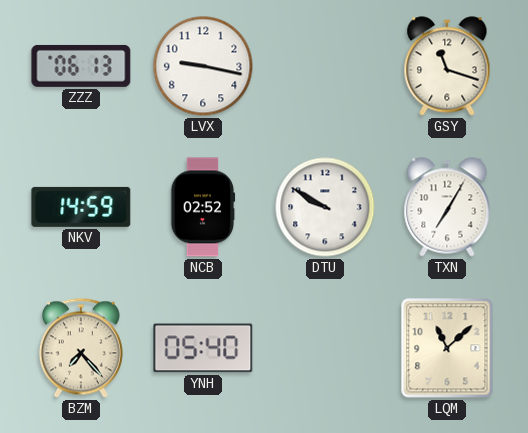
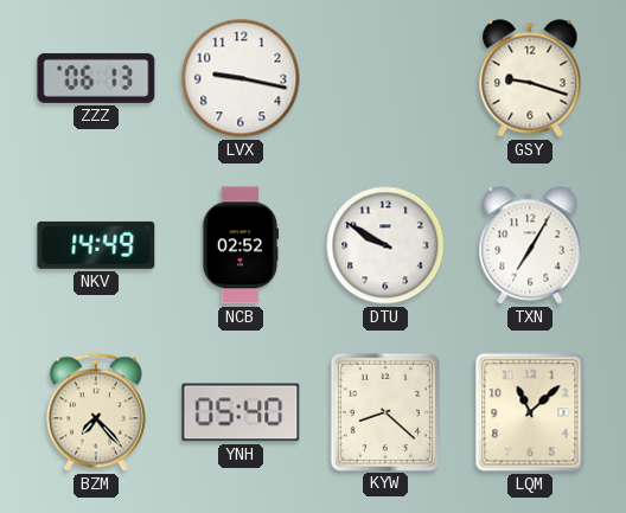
GSY: 11:18 -> 9:18
NKV: 14:59 -> 14:49
KYW: none -> 8:22
